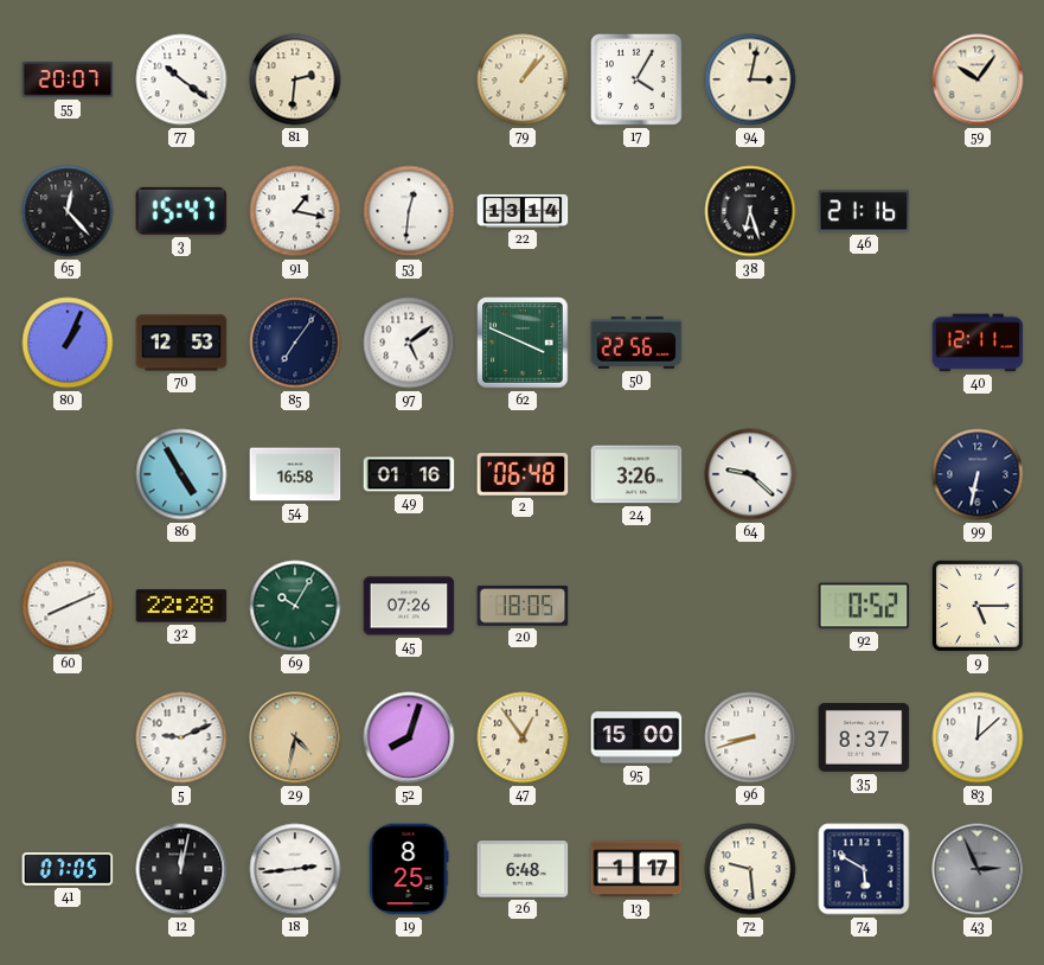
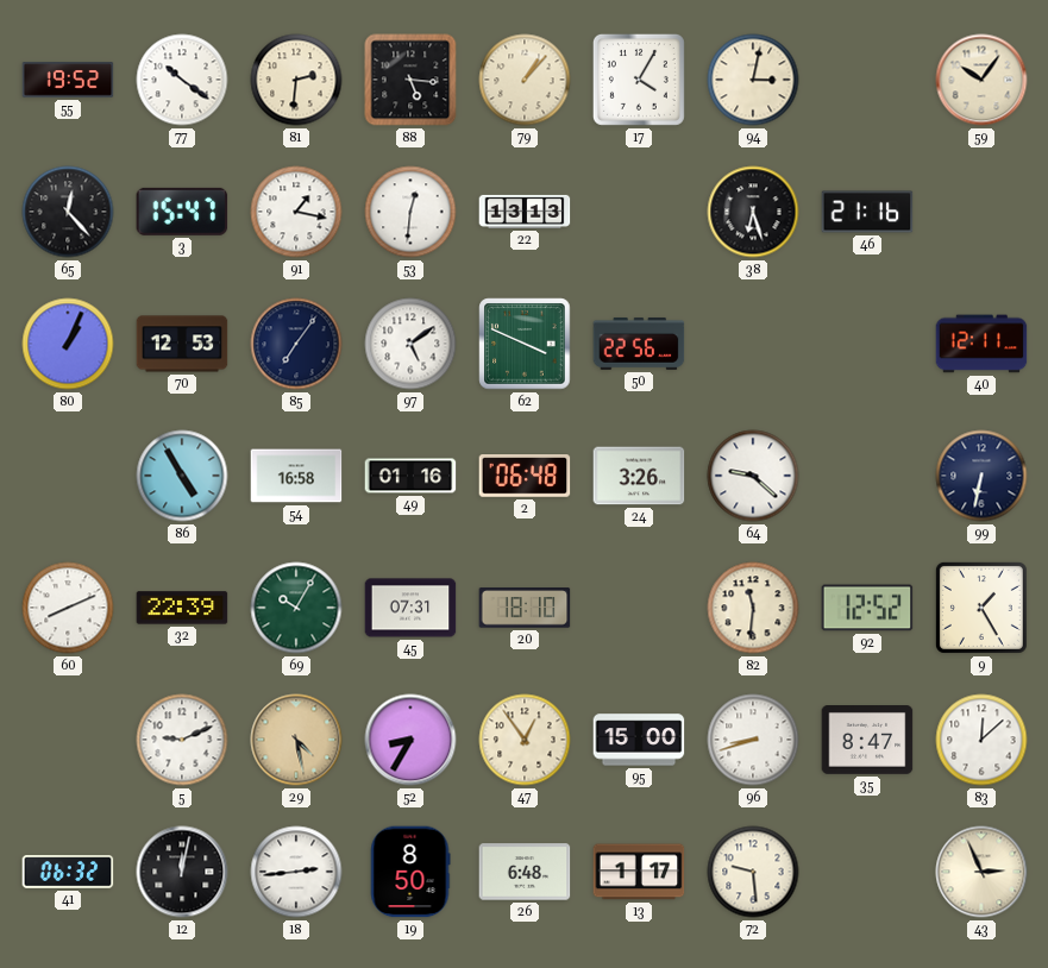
55: 20:07 -> 19:52
88: none -> 5:16
22: 13:14 -> 13:13
32: 22:28 -> 22:39
45: 07:26 -> 07:31
20: 18:05 -> 18:10
82: none -> 11:31
92: 0:52 -> 12:52
9: 5:15 -> 1:25
29: 4:32 -> 4:28
52: 8:03 -> 8:35
35: 8:37 -> 8:47
41: 07:05 -> 06:32
19: 8:25 -> 8:50
74: 5:50 -> none
43 dial: grey -> cream
